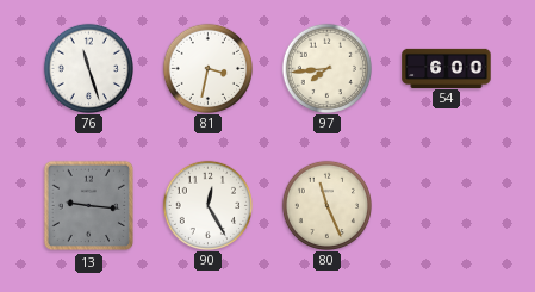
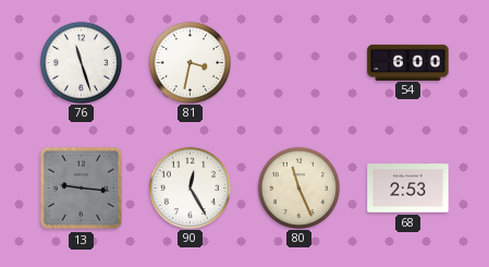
97: 7:44 -> none
68: none -> 2:53
